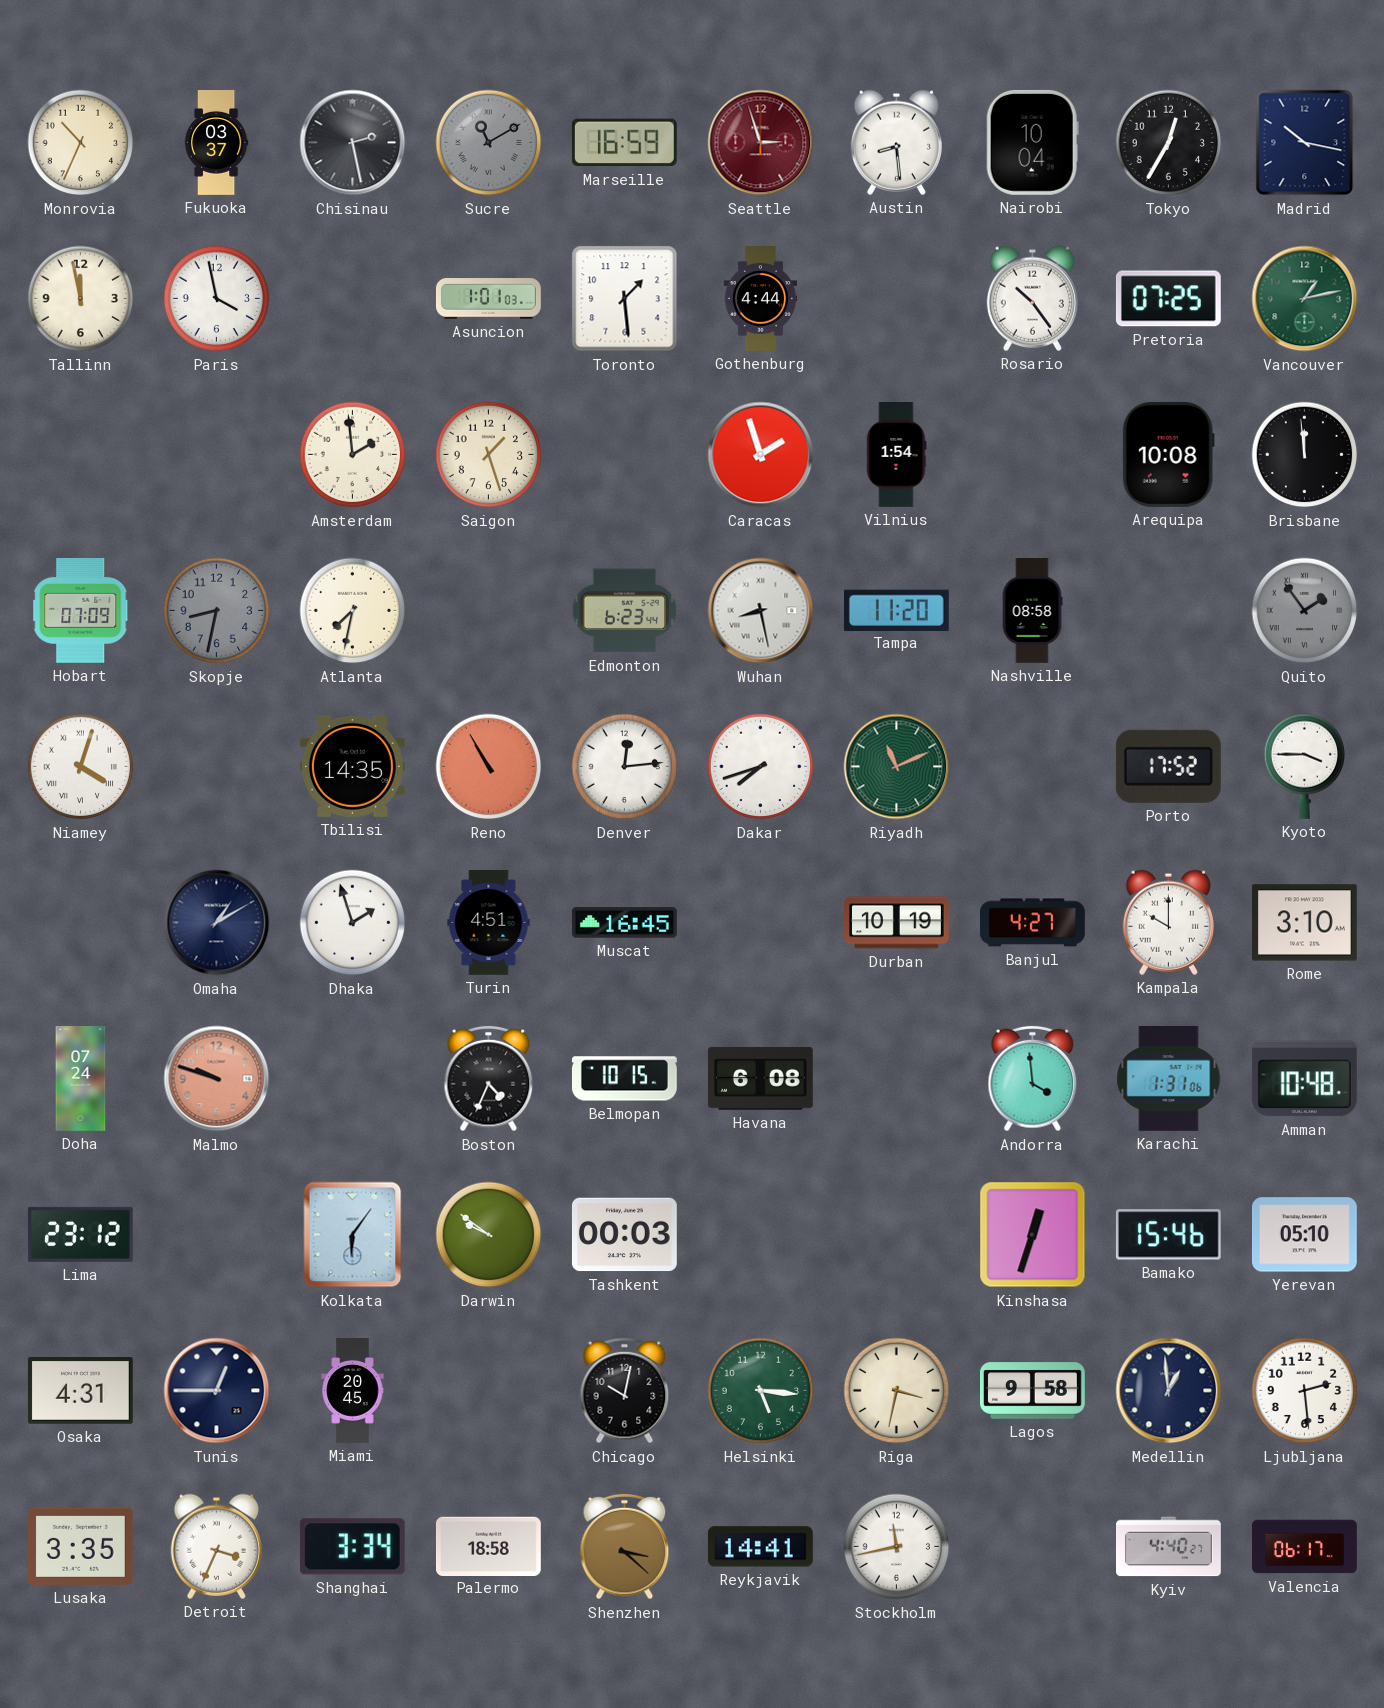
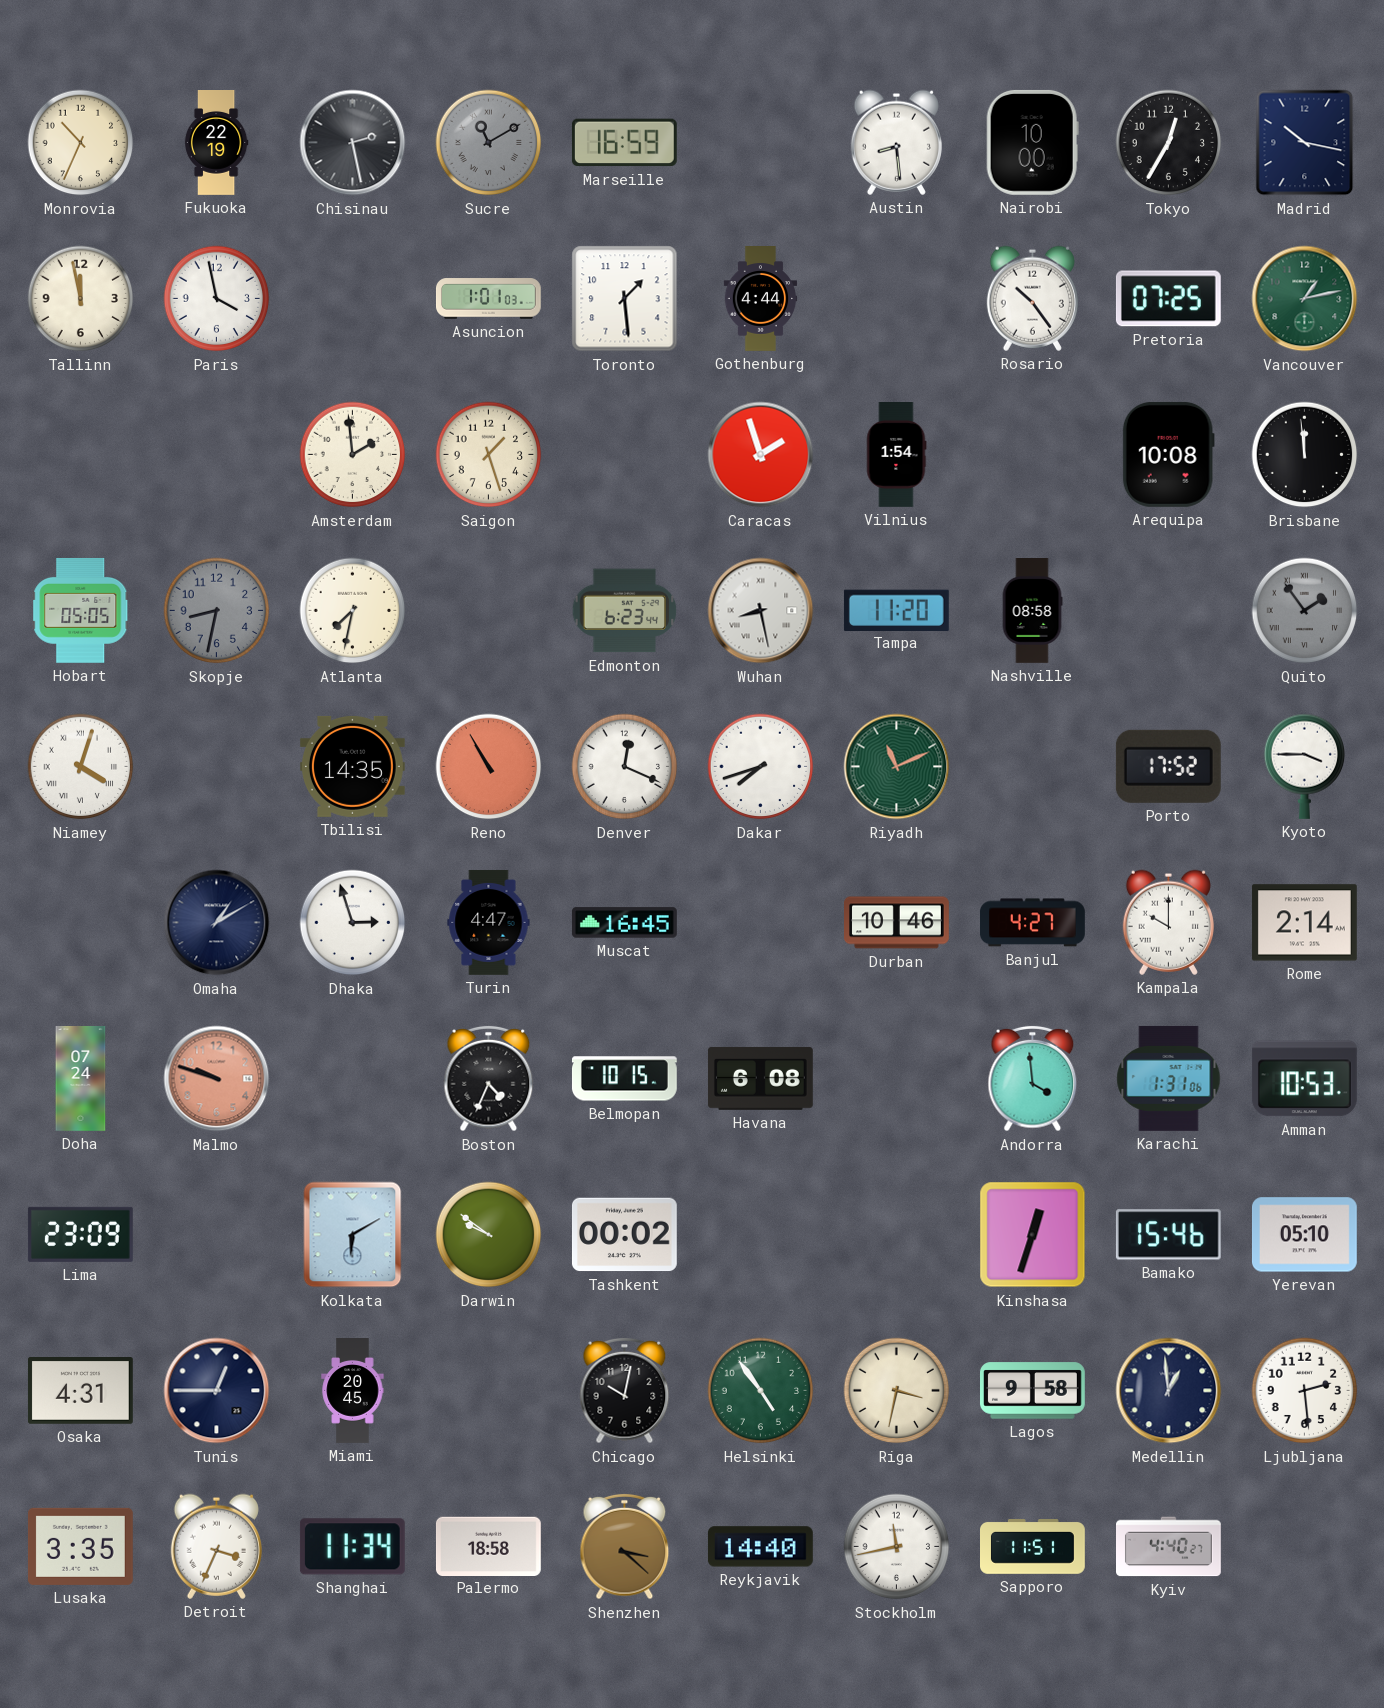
Fukuoka: 03:37 -> 22:19
Seattle: 2:57 -> none
Nairobi: 10:04 -> 10:00
Hobart: 07:09 -> 05:05
Denver: 12:14 -> 12:19
Dhaka: 1:57 -> 2:57
Turin: 4:51 -> 4:47
Durban: 10:19 -> 10:46
Rome: 3:10 -> 2:14
Amman: 10:48 -> 10:53
Lima: 23:12 -> 23:09
Kolkata: 6:06 -> 6:10
Tashkent: 00:03 -> 00:02
Helsinki: 5:16 -> 4:54
Shanghai: 3:34 -> 11:34
Reykjavik: 14:41 -> 14:40
Sapporo: none -> 11:51
Valencia: 06:17 -> none
